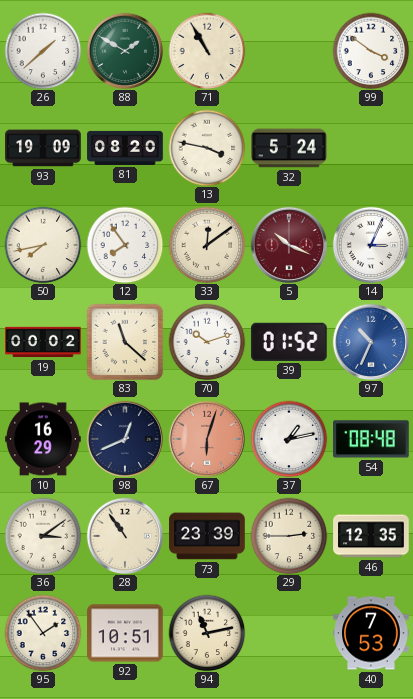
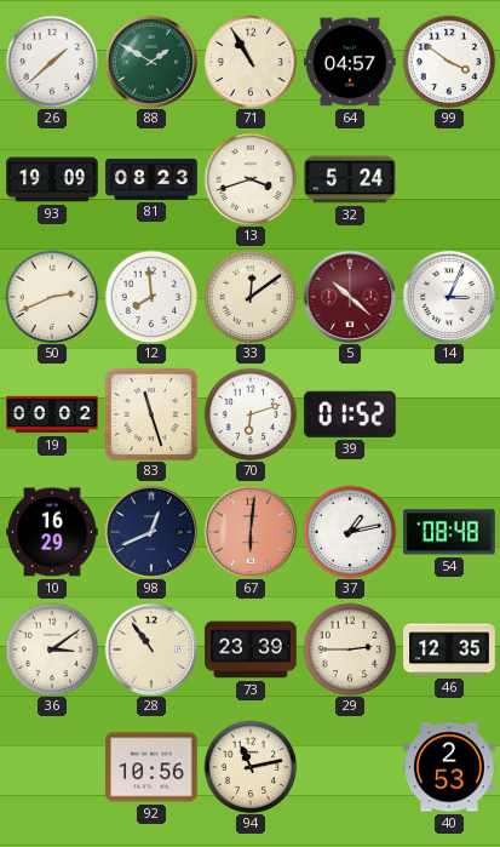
64: none -> 04:57
81: 08:20 -> 08:23
13: 3:47 -> 3:42
50: 7:43 -> 2:41
12: 7:54 -> 7:59
5: 10:19 -> 10:22
83: 11:22 -> 11:27
70: 10:12 -> 6:12
97: 10:34 -> none
67: 6:03 -> 6:01
95: 1:54 -> none
92: 10:51 -> 10:56
40: 7:53 -> 2:53
